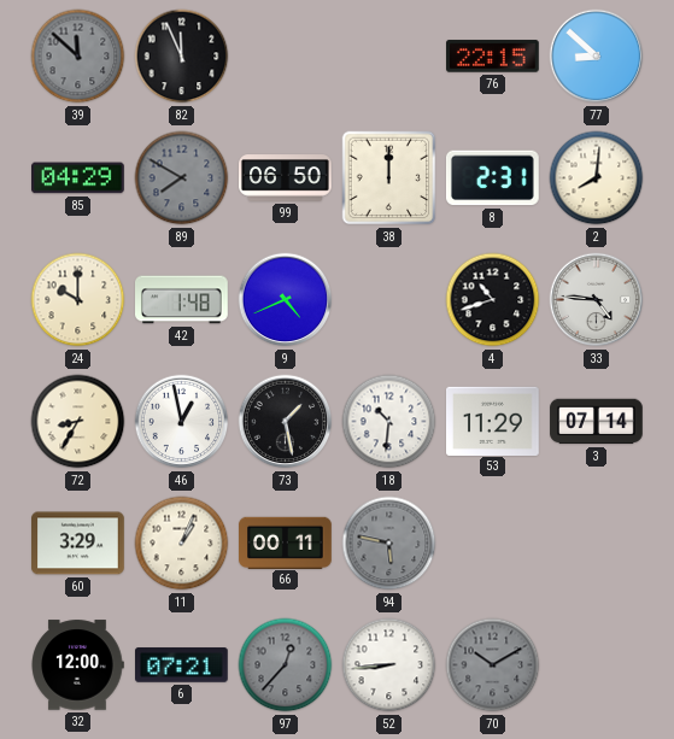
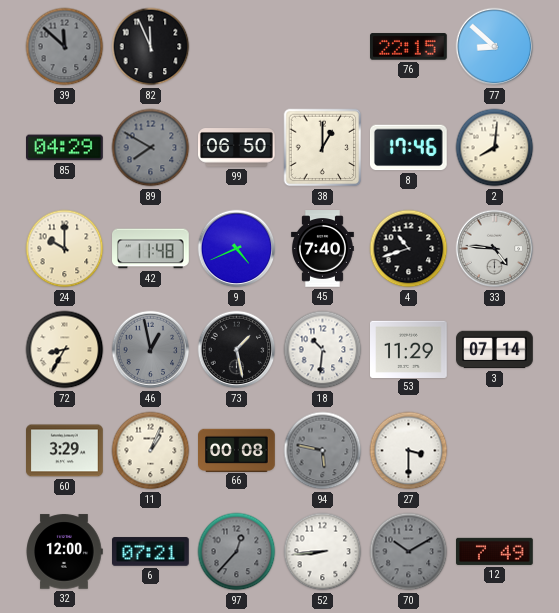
38: 12:00 -> 1:00
8: 2:31 -> 17:46
42: 1:48 -> 11:48
45: none -> 7:40
46 dial: white -> grey
66: 00:11 -> 00:08
27: none -> 3:30
12: none -> 7:49
